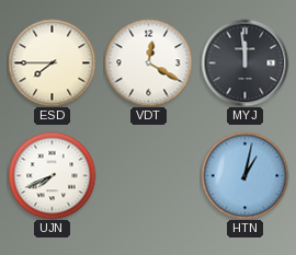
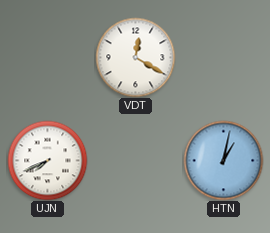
ESD: 7:45 -> none
MYJ: 11:59 -> none
